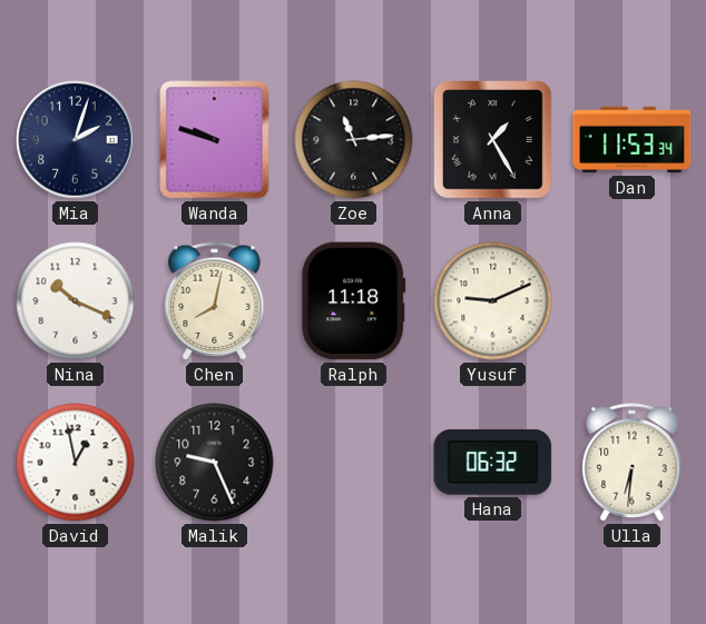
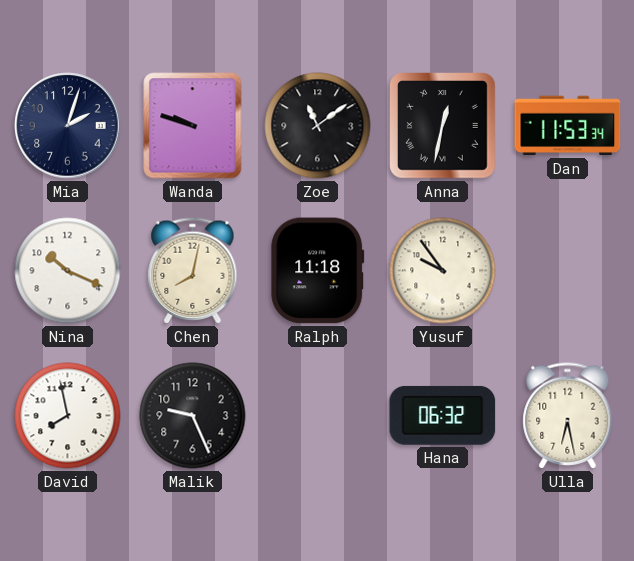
Zoe: 11:14 -> 11:09
Anna: 1:25 -> 12:32
Yusuf: 9:11 -> 9:54
David: 12:58 -> 7:58
Ulla: 6:31 -> 6:28
